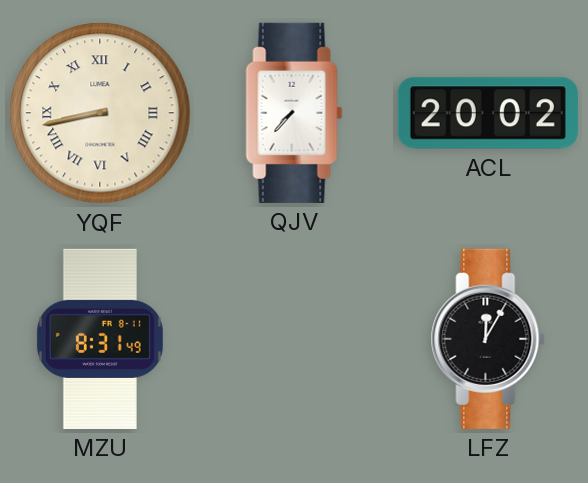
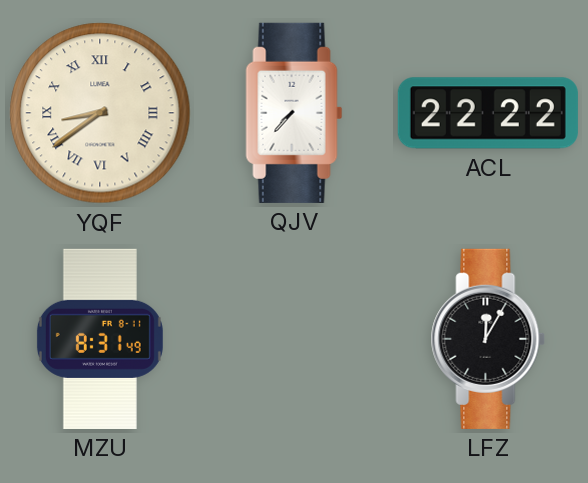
YQF: 8:43 -> 8:39
ACL: 20:02 -> 22:22
